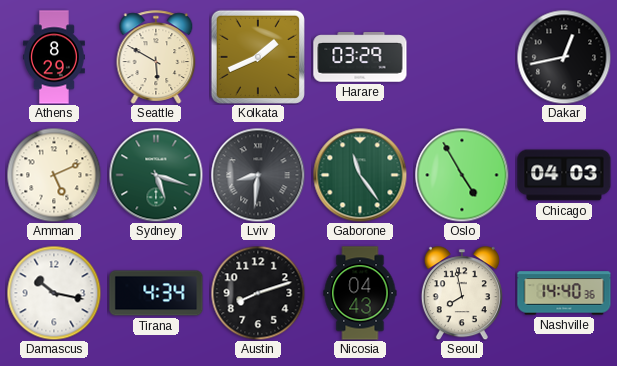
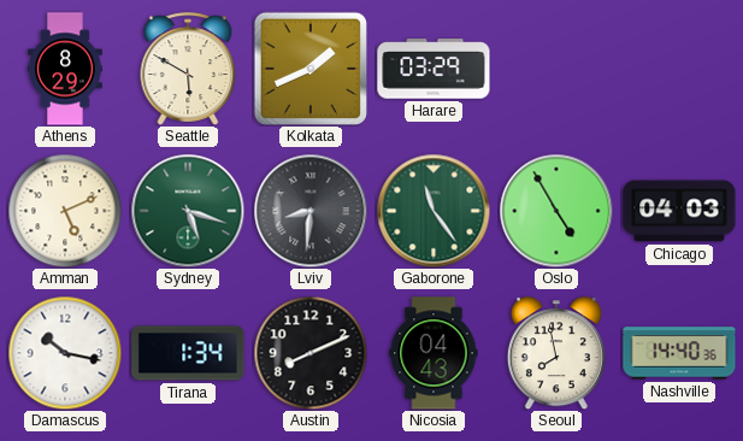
Dakar: 12:43 -> none
Tirana: 4:34 -> 1:34
Austin: 8:12 -> 8:11
